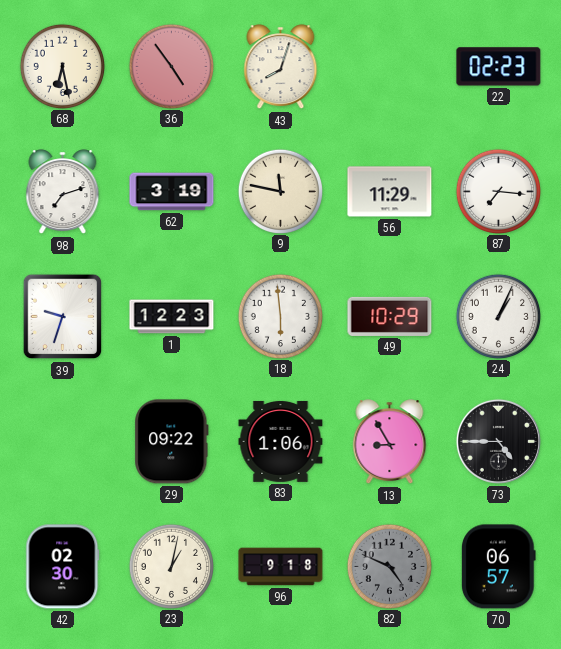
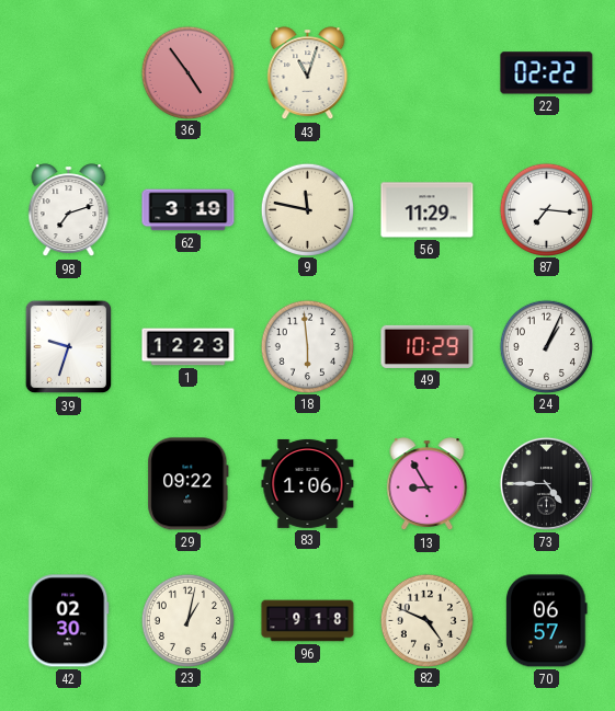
68: 6:28 -> none
43: 8:03 -> 11:03
22: 02:23 -> 02:22
82 dial: grey -> cream
